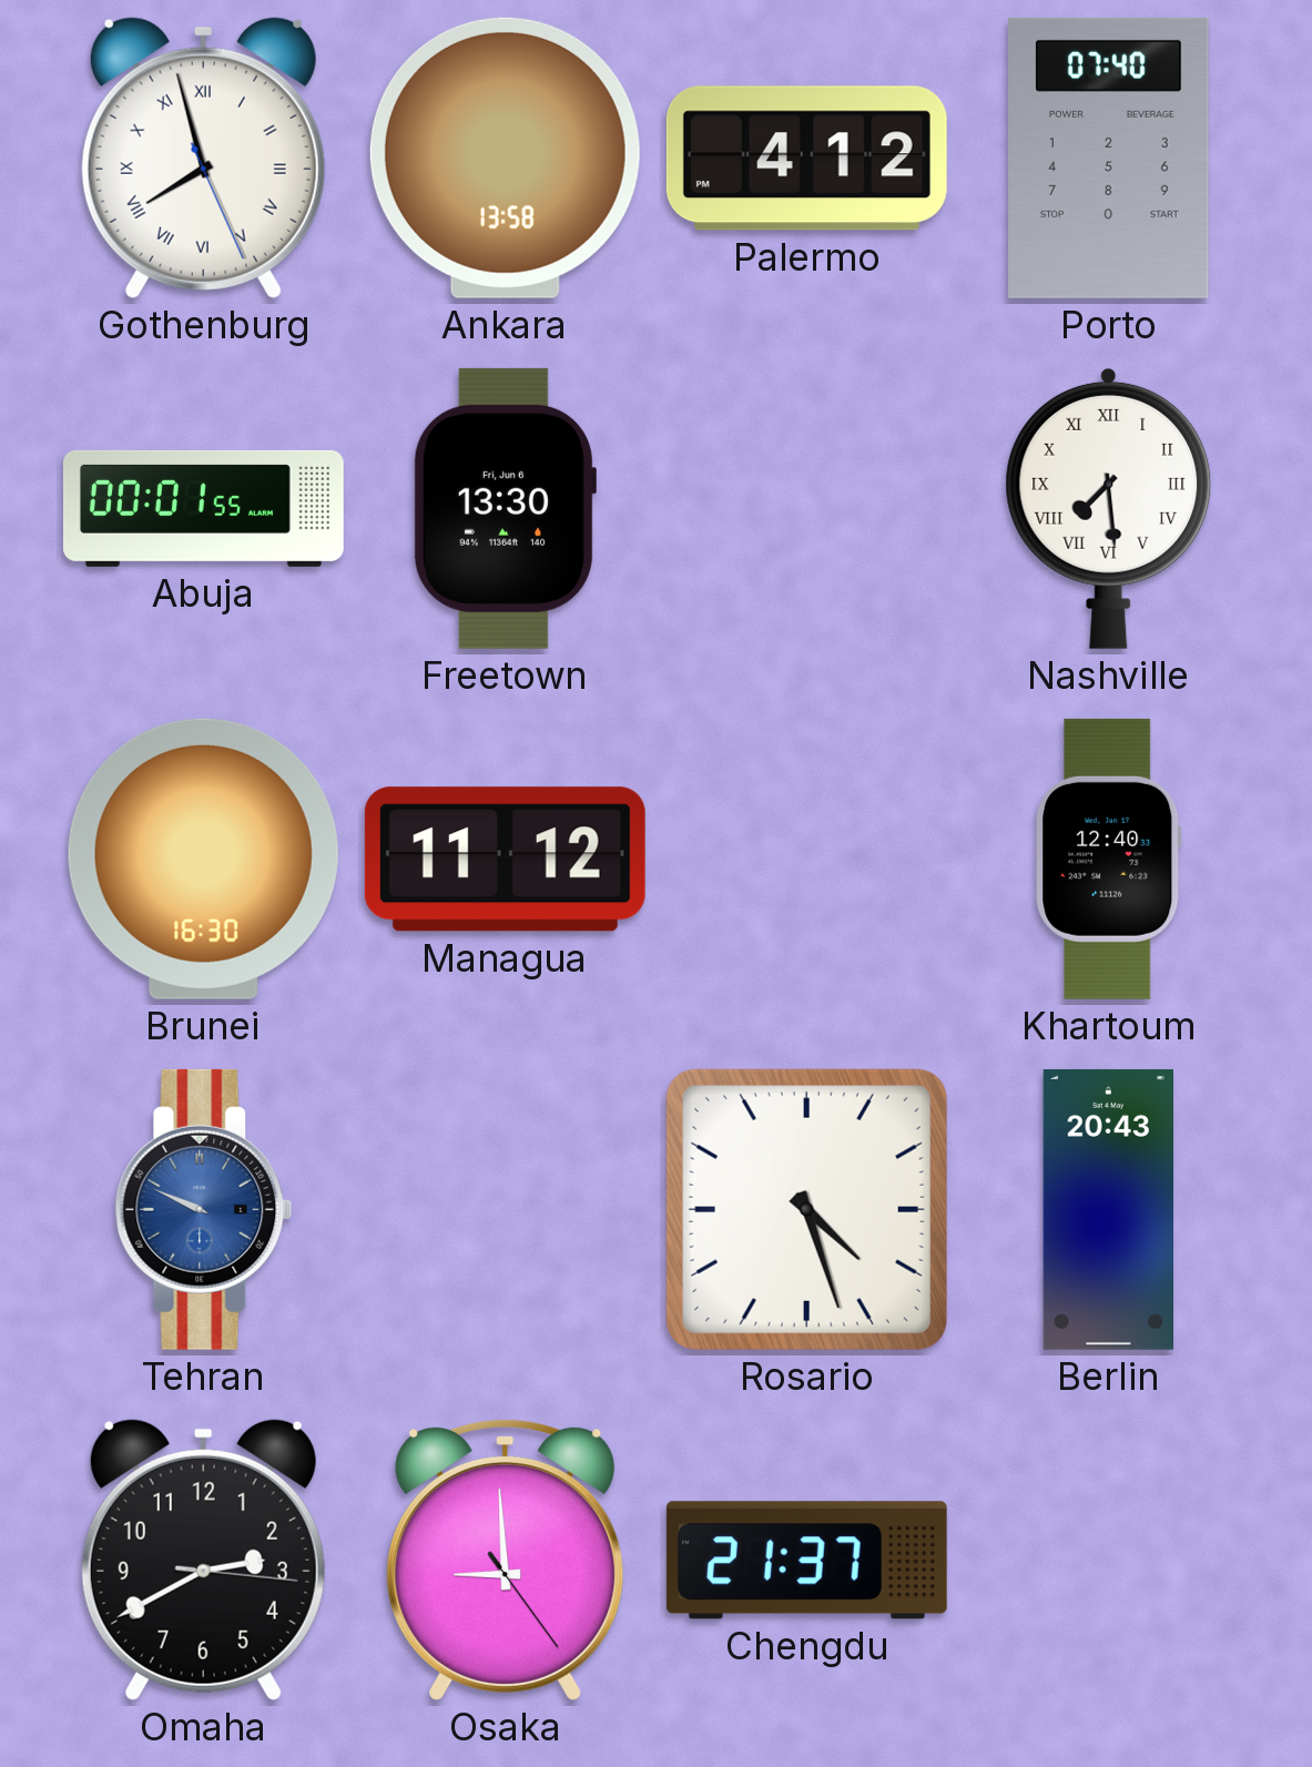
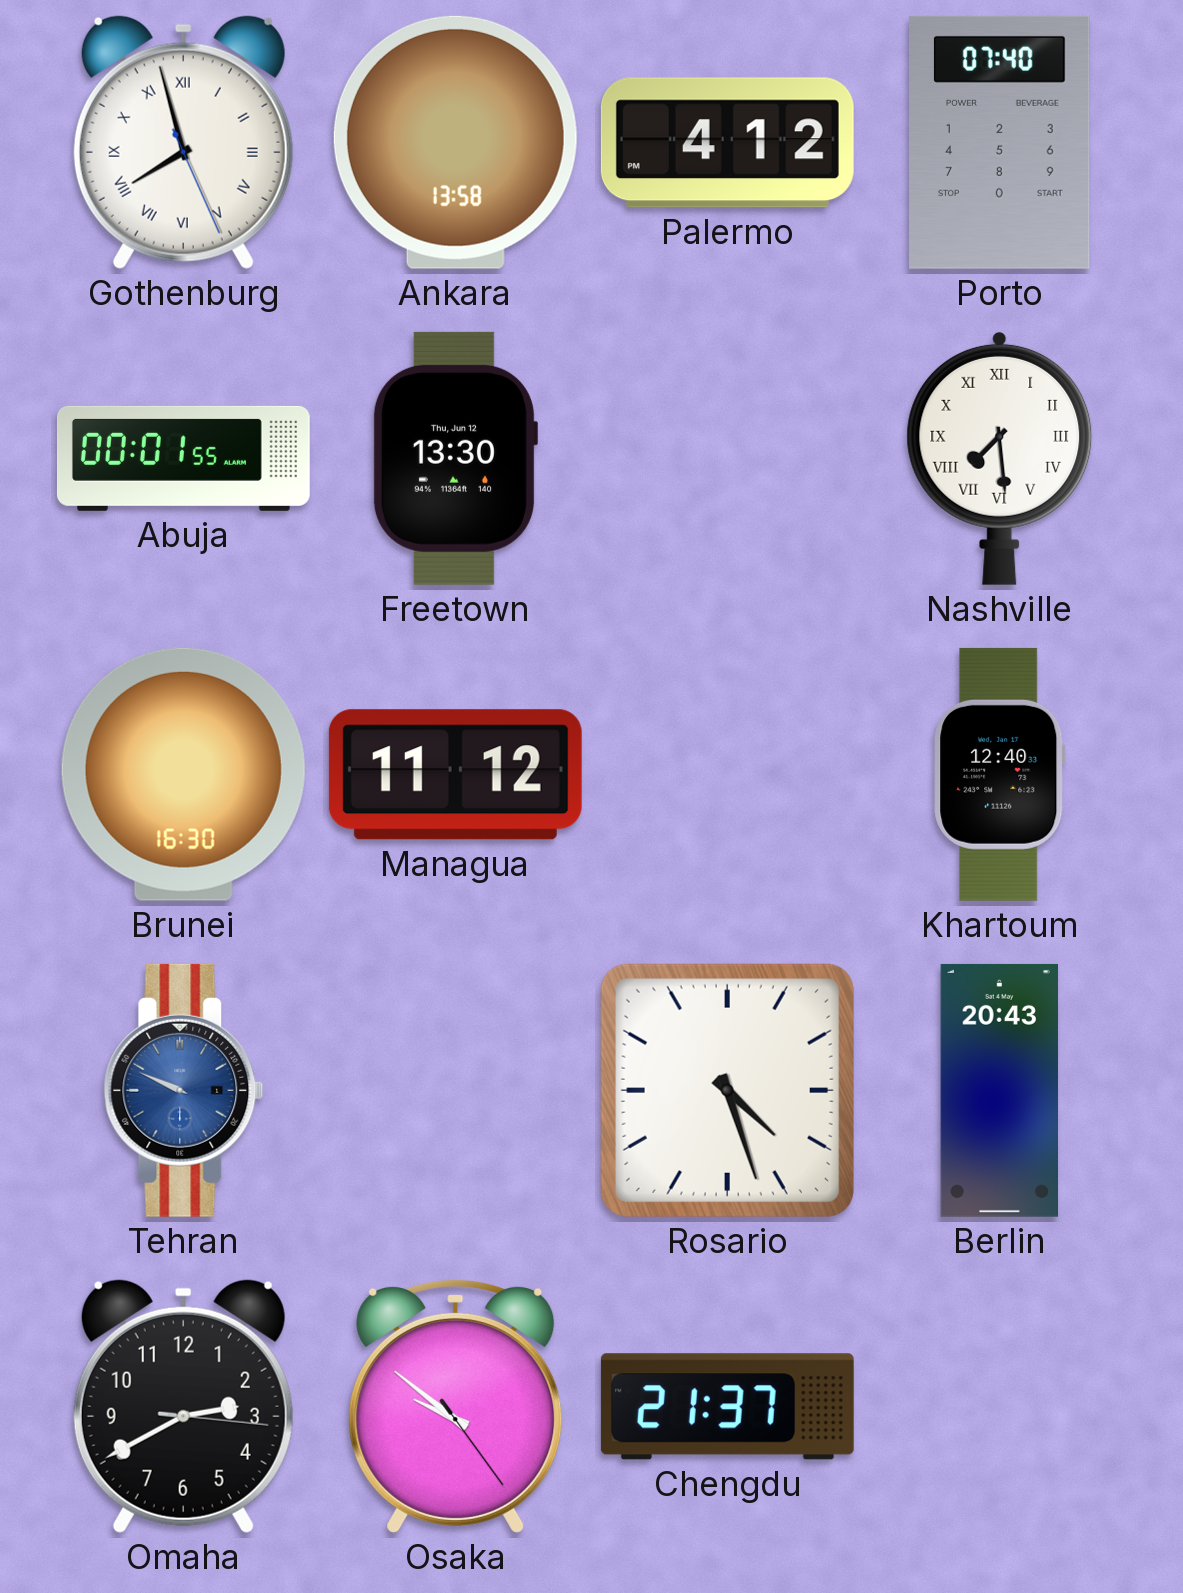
Freetown date: Fri, Jun 6 -> Thu, Jun 12
Osaka: 8:59 -> 9:51
